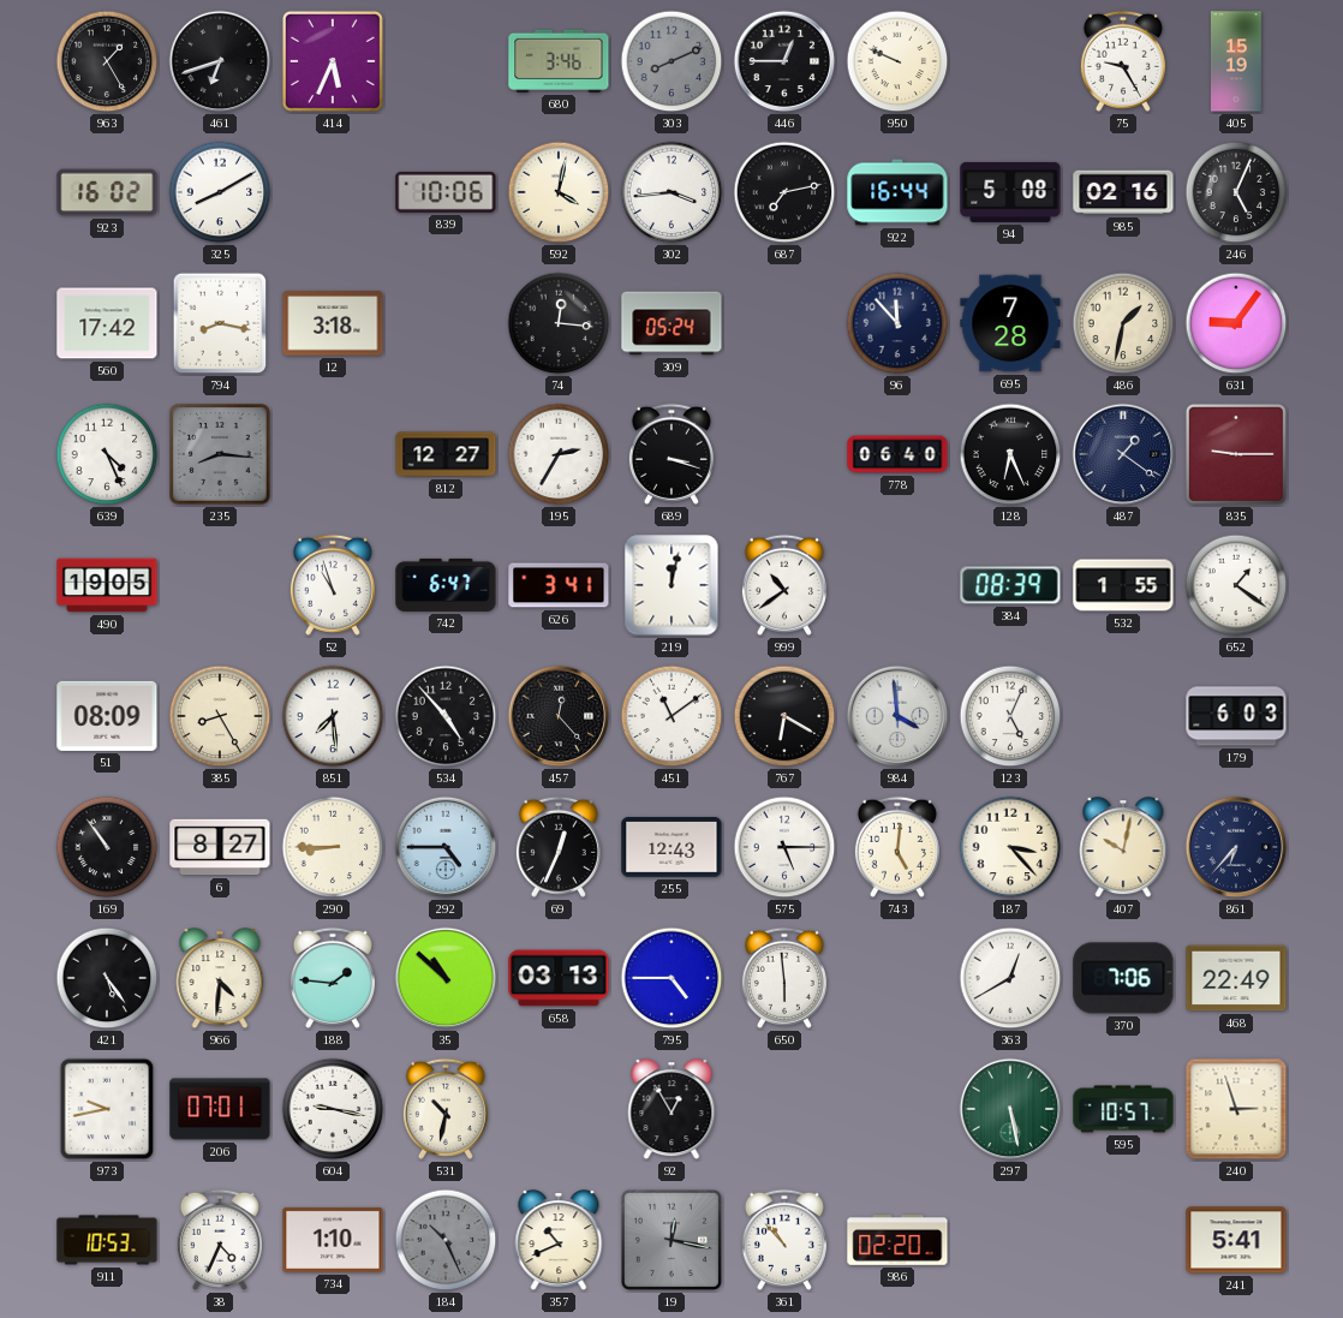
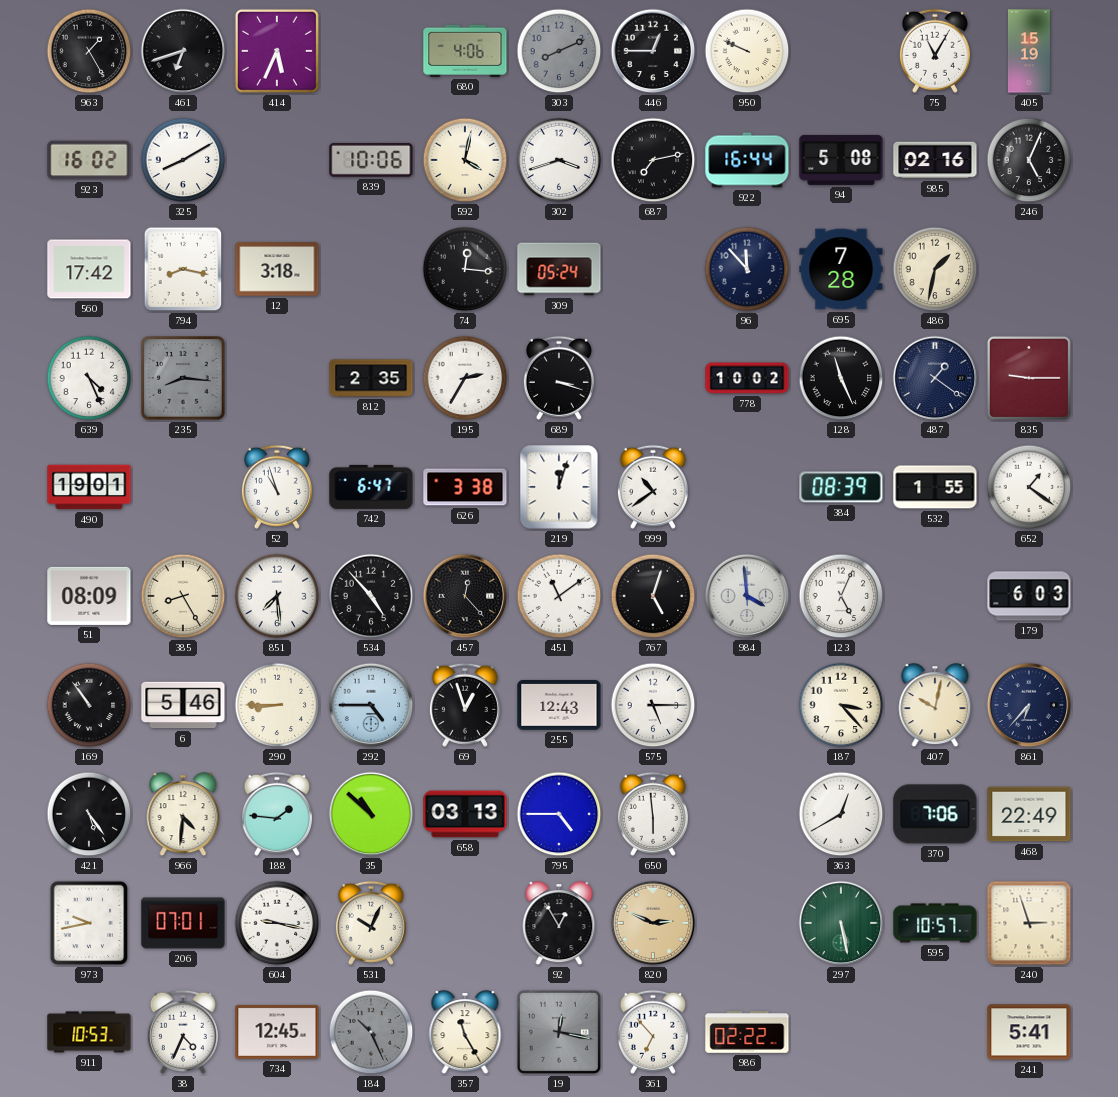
680: 3:46 -> 4:06
75: 9:25 -> 11:05
302: 3:44 -> 3:42
631: 9:06 -> none
812: 12:27 -> 2:35
778: 06:40 -> 10:02
128: 6:26 -> 11:26
490: 19:05 -> 19:01
626: 3:41 -> 3:38
219: 12:02 -> 12:03
767: 6:20 -> 5:03
6: 8:27 -> 5:46
69: 12:34 -> 12:57
743: 5:01 -> none
531: 10:32 -> 10:04
820: none -> 2:49
734: 1:10 -> 12:45
357: 10:41 -> 11:25
361: 10:53 -> 6:53
986: 02:20 -> 02:22
